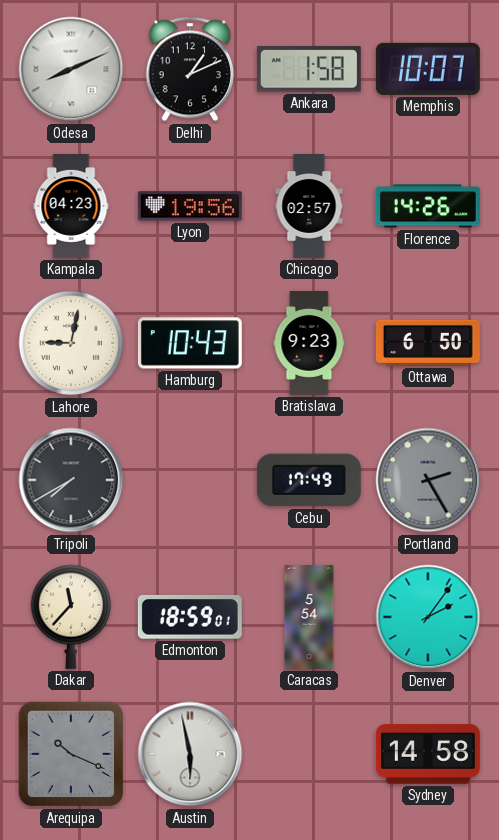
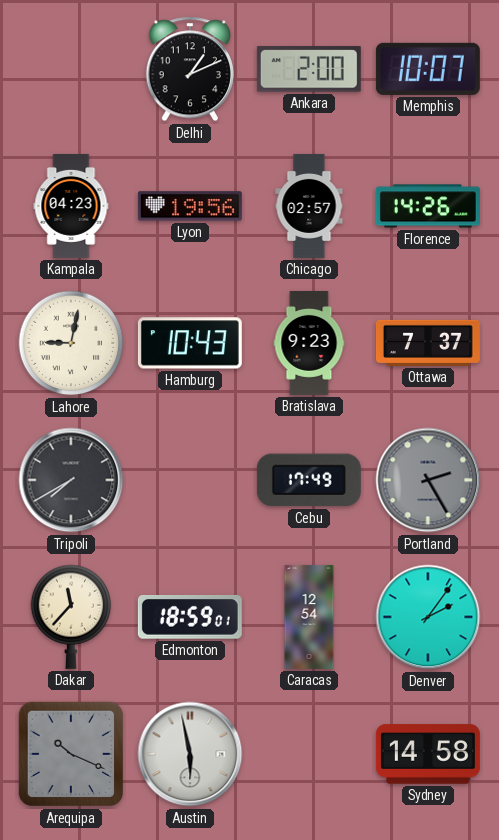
Odesa: 8:11 -> none
Ankara: 1:58 -> 2:00
Ottawa: 6:50 -> 7:37
Caracas: 5:54 -> 12:54
